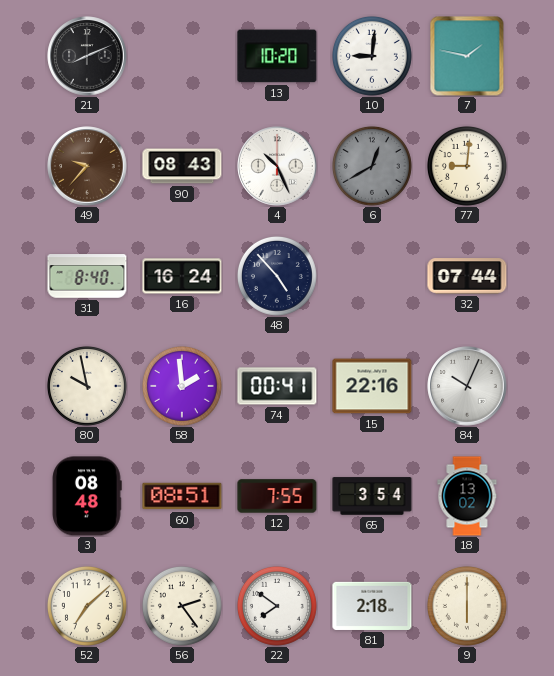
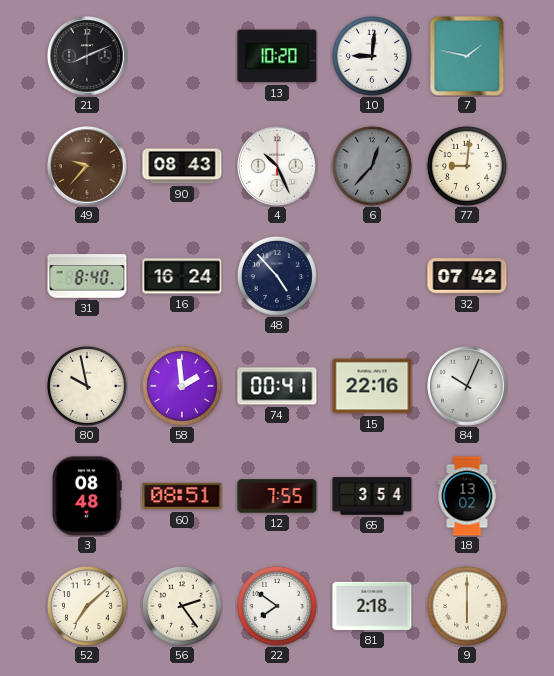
6: 12:40 -> 12:37
32: 07:44 -> 07:42
